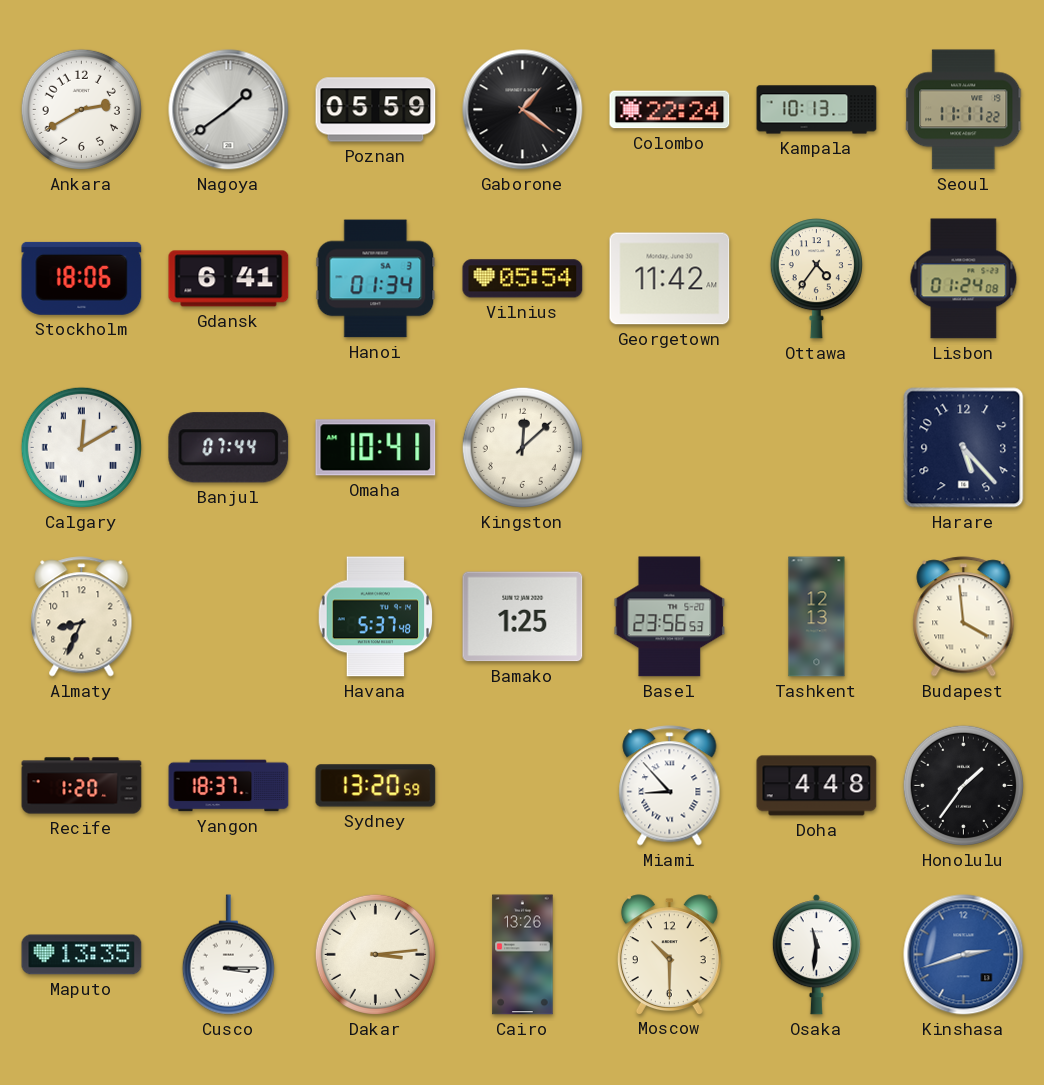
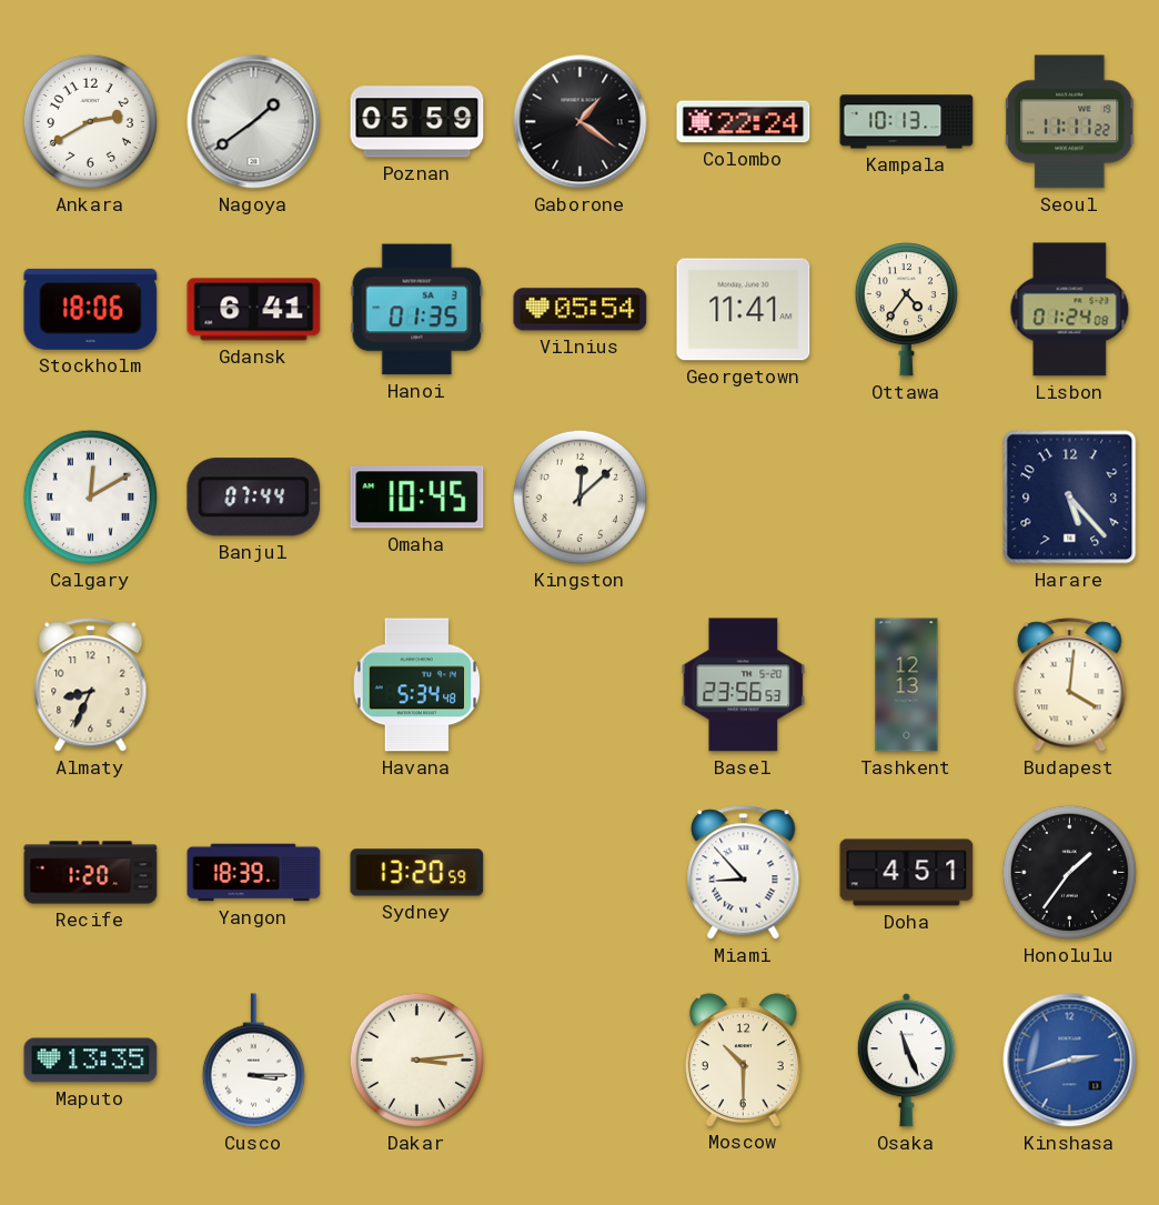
Hanoi: 01:34 -> 01:35
Georgetown: 11:42 -> 11:41
Omaha: 10:41 -> 10:45
Havana: 5:37 -> 5:34
Bamako: 1:25 -> none
Budapest: 3:59 -> 4:01
Yangon: 18:37 -> 18:39
Doha: 4:48 -> 4:51
Cairo: 13:26 -> none
Osaka: 11:31 -> 11:26
